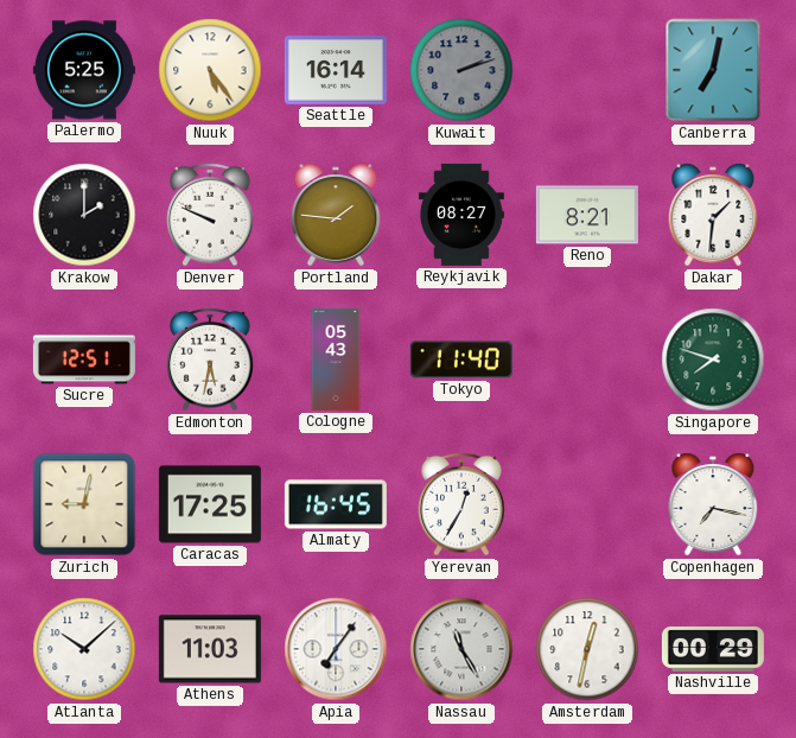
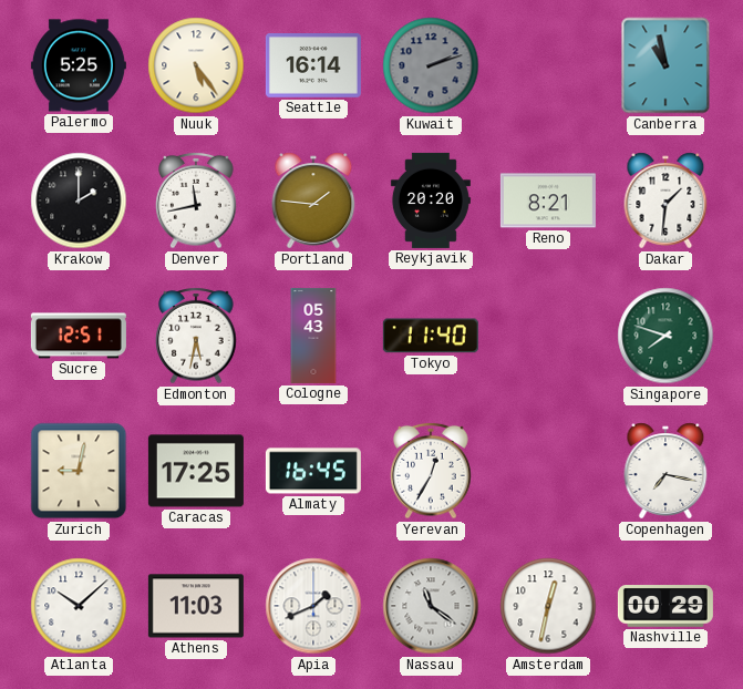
Canberra: 7:02 -> 10:58
Denver: 9:49 -> 11:43
Reykjavik: 08:27 -> 20:20
Apia: 7:06 -> 1:41
Nassau: 11:25 -> 11:21
